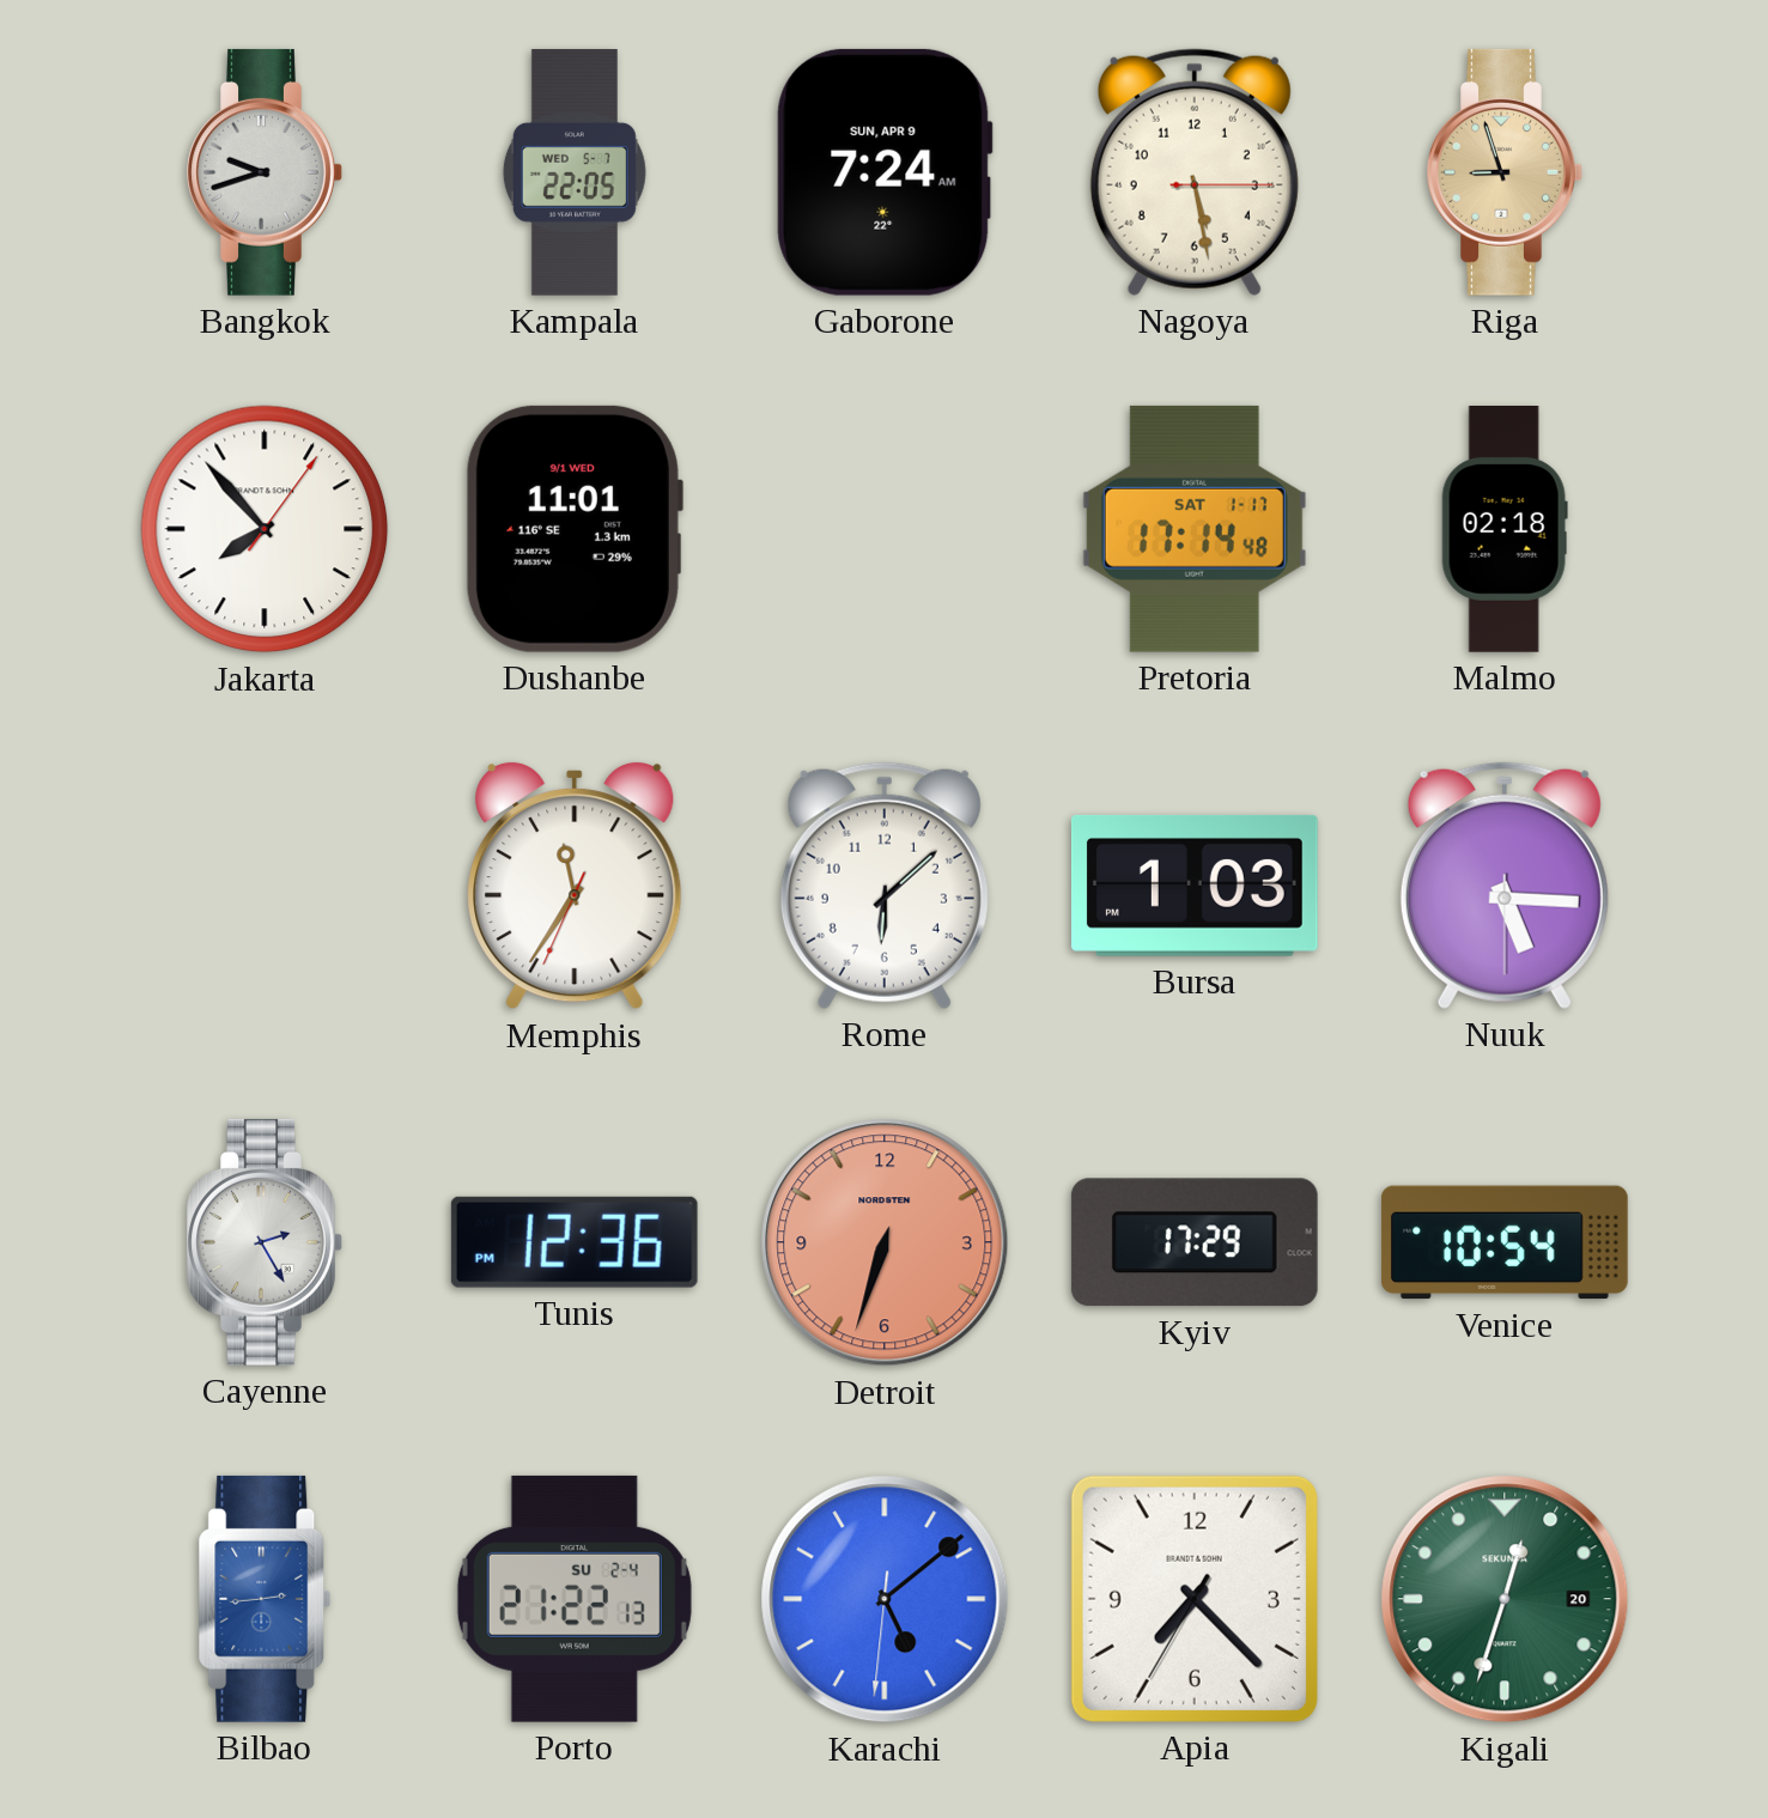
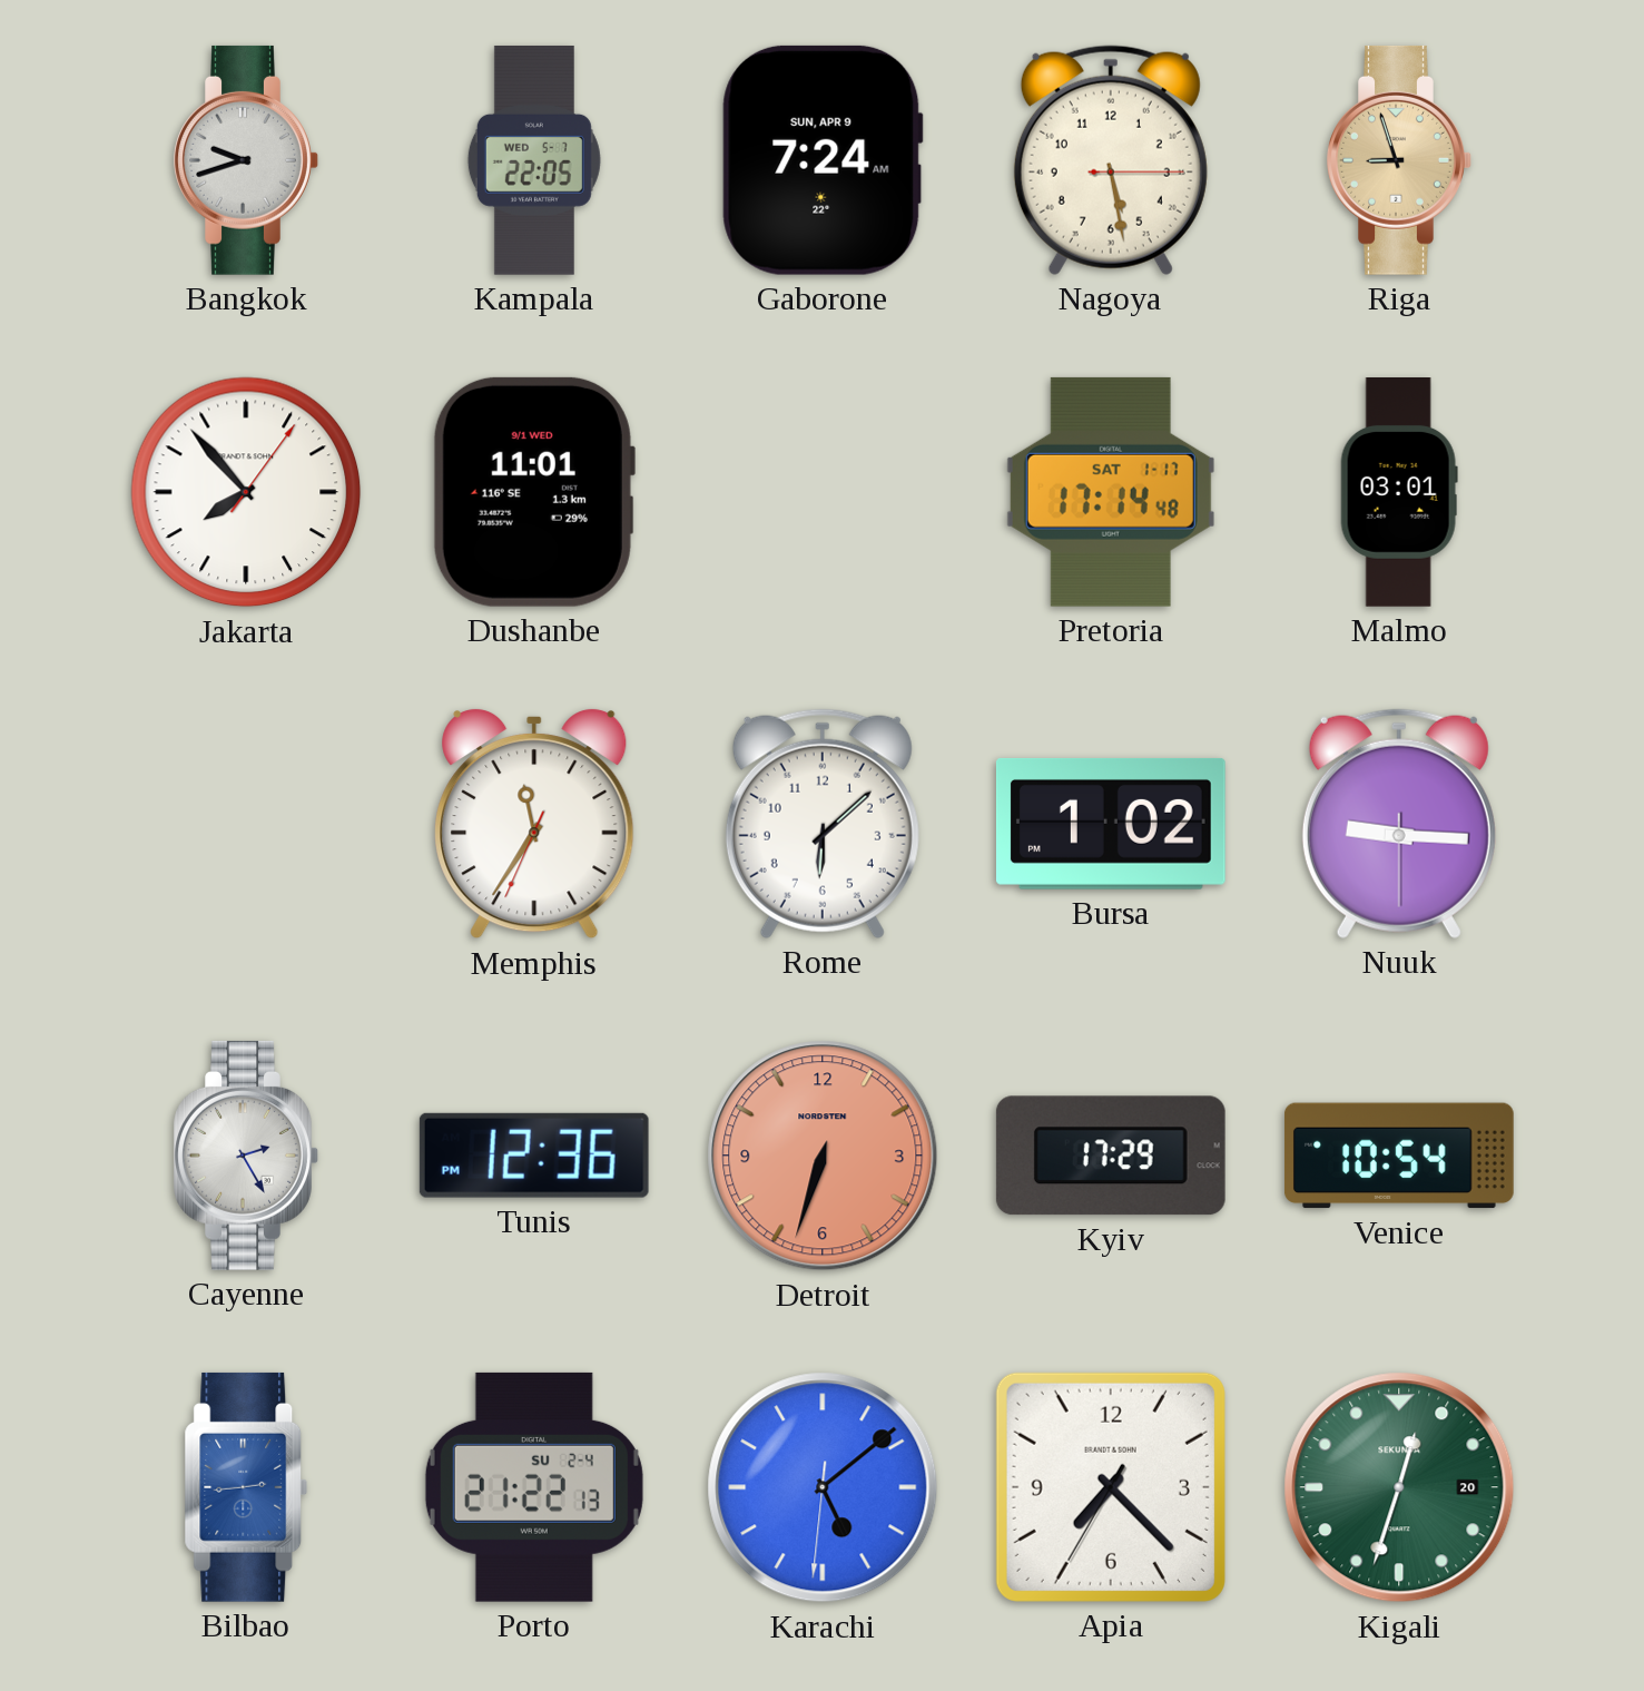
Malmo: 02:18 -> 03:01
Bursa: 1:03 -> 1:02
Nuuk: 5:15 -> 9:15
